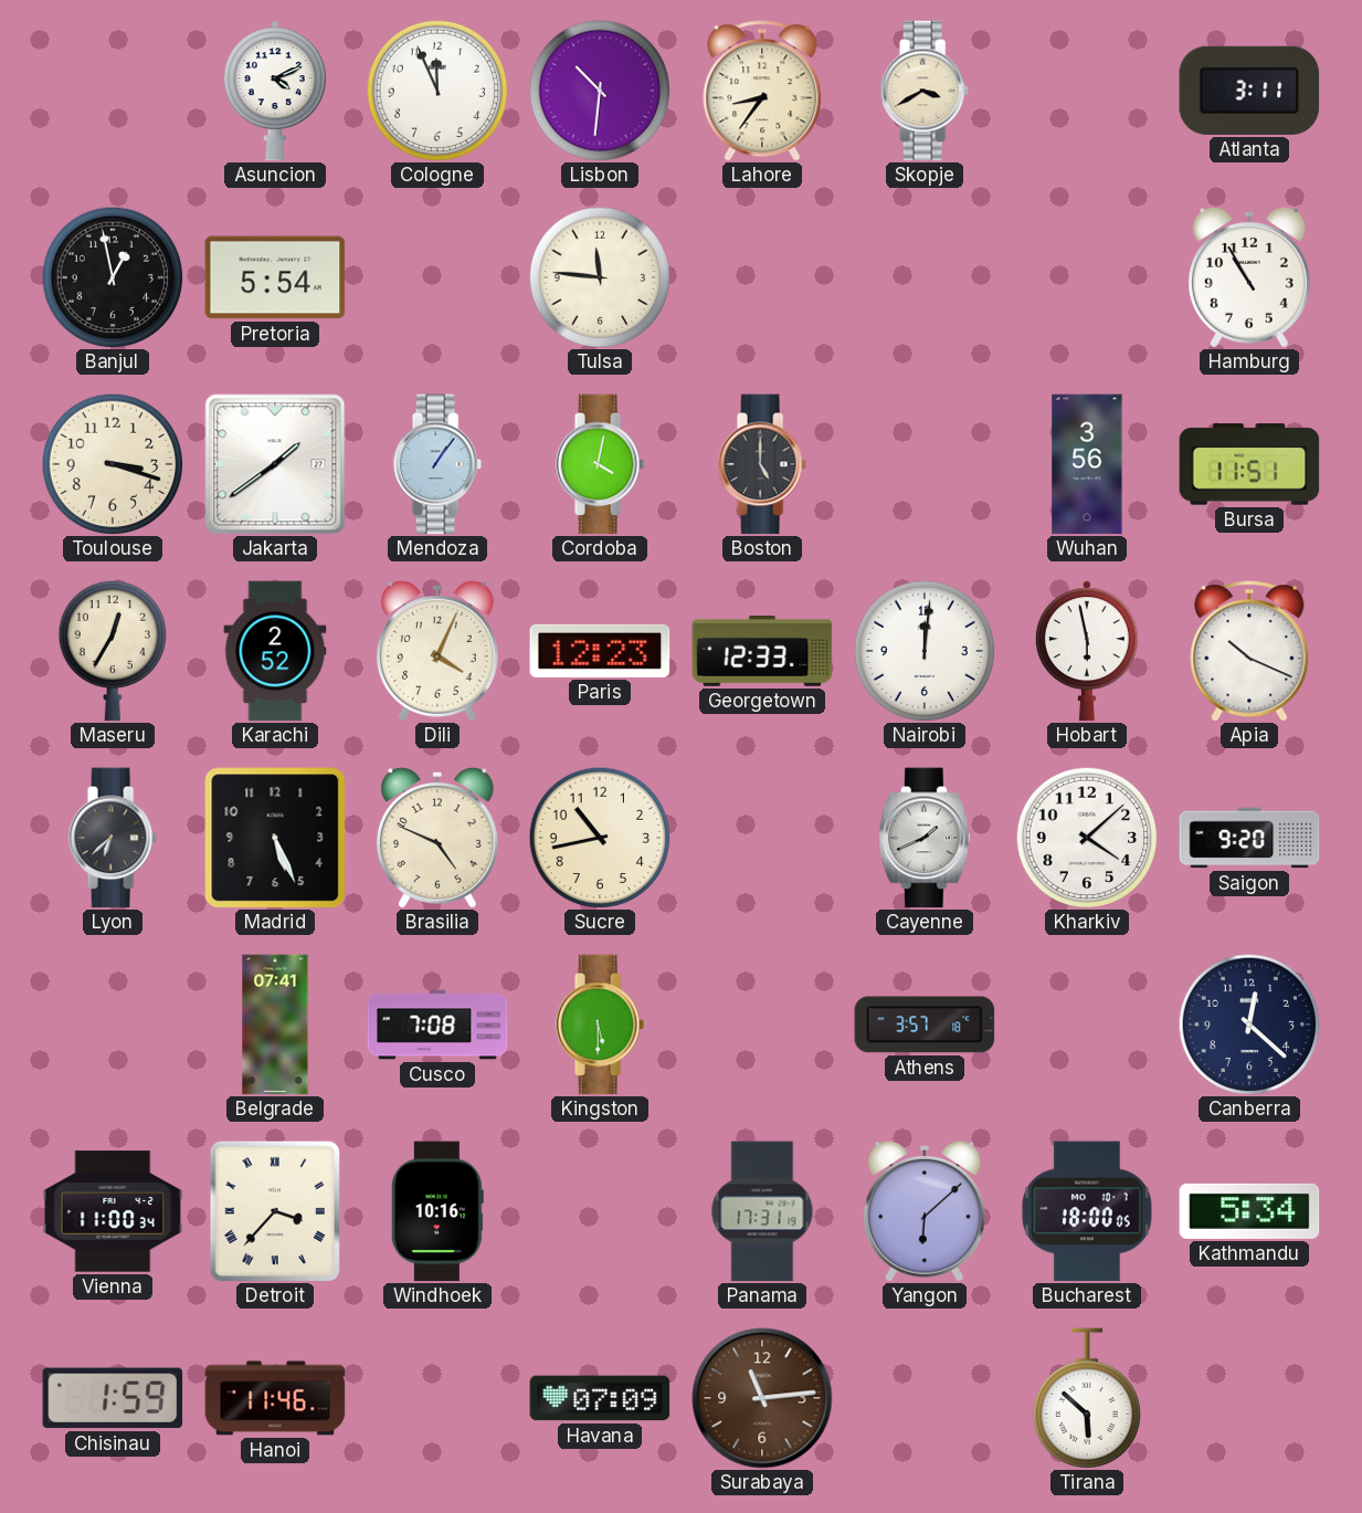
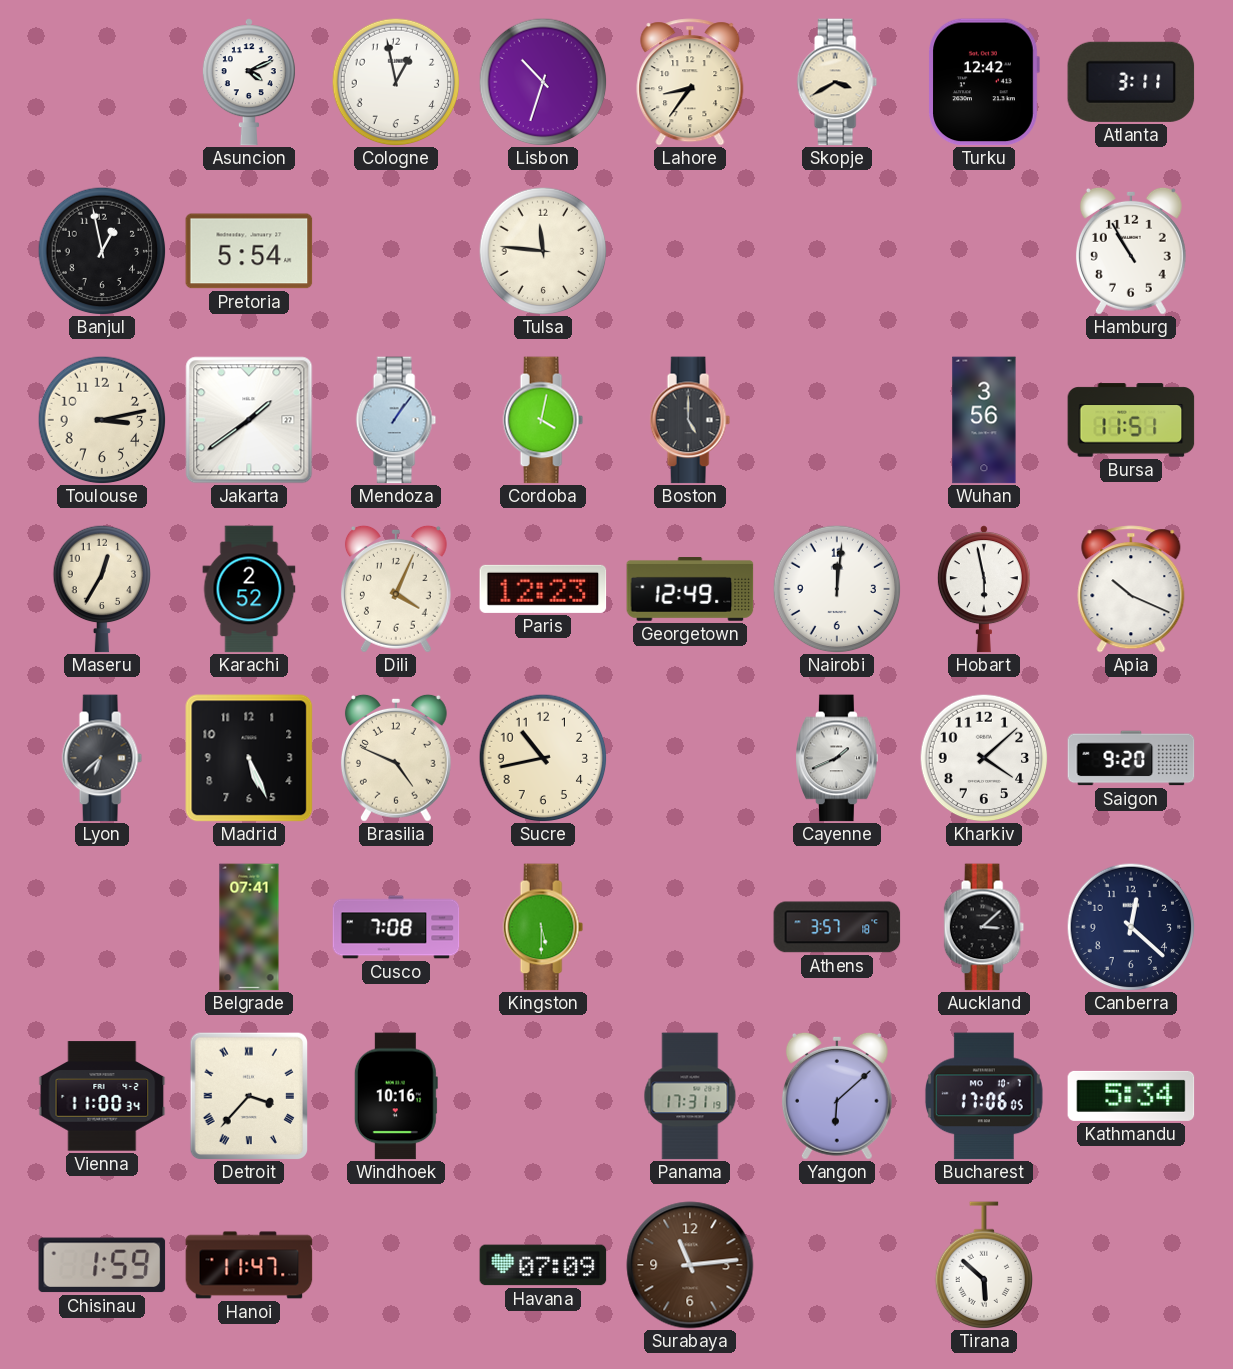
Cologne: 11:56 -> 12:58
Lisbon: 10:31 -> 10:33
Turku: none -> 12:42
Toulouse: 3:18 -> 3:13
Georgetown: 12:33 -> 12:49
Auckland: none -> 3:08
Bucharest: 18:00 -> 17:06
Hanoi: 11:46 -> 11:47
